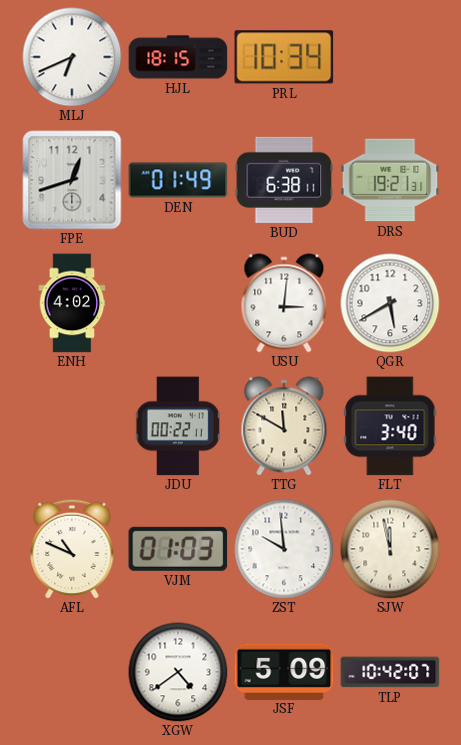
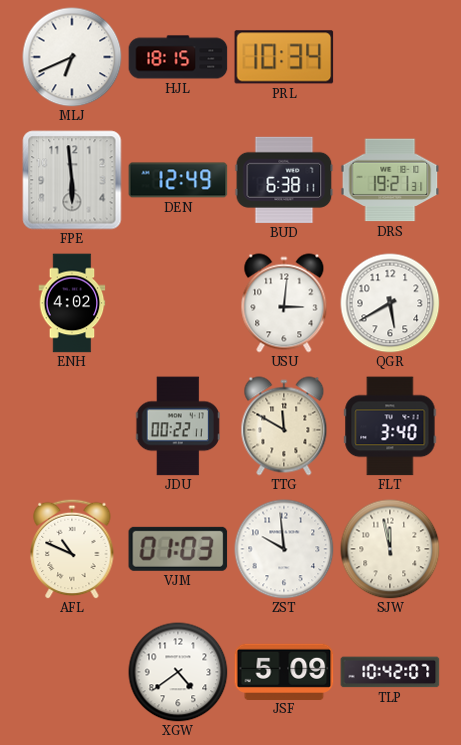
FPE: 12:42 -> 5:59
DEN: 01:49 -> 12:49
